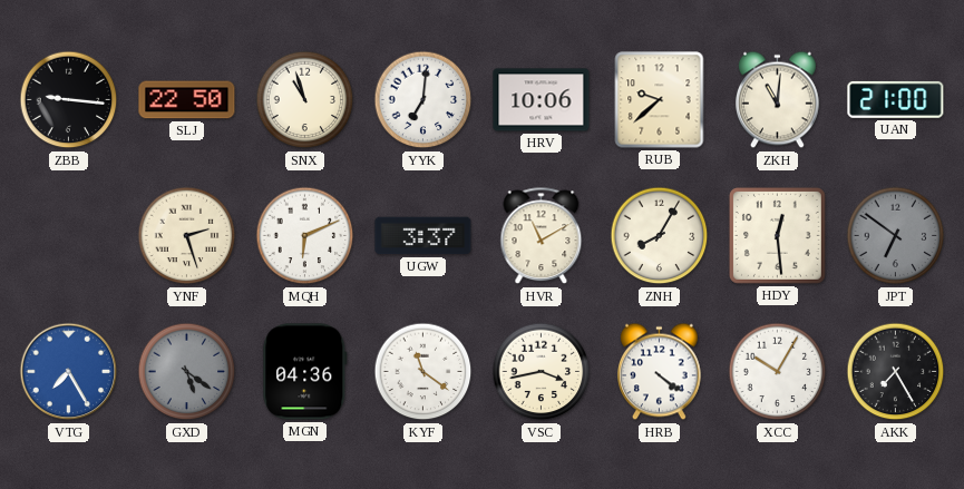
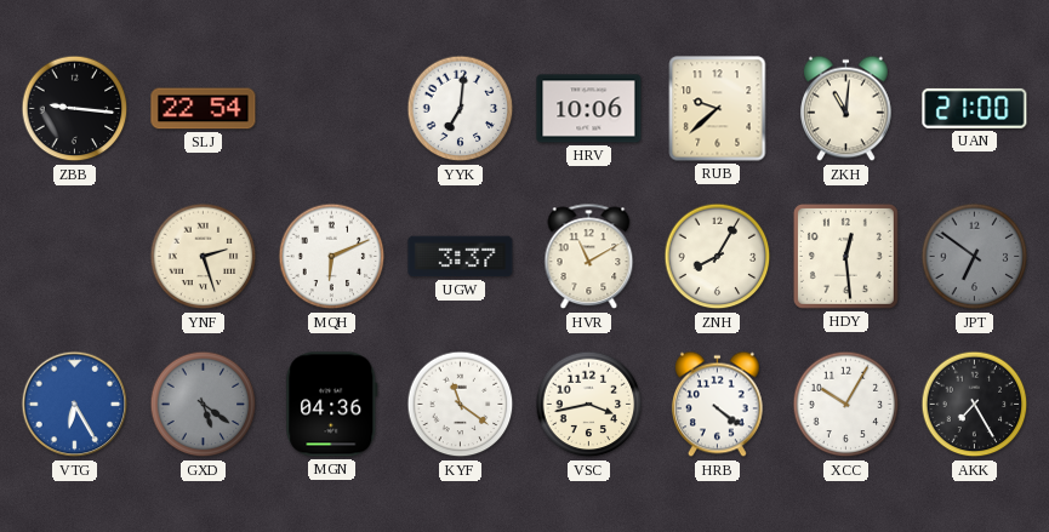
SLJ: 22:50 -> 22:54
SNX: 10:57 -> none
VTG: 7:25 -> 6:25
